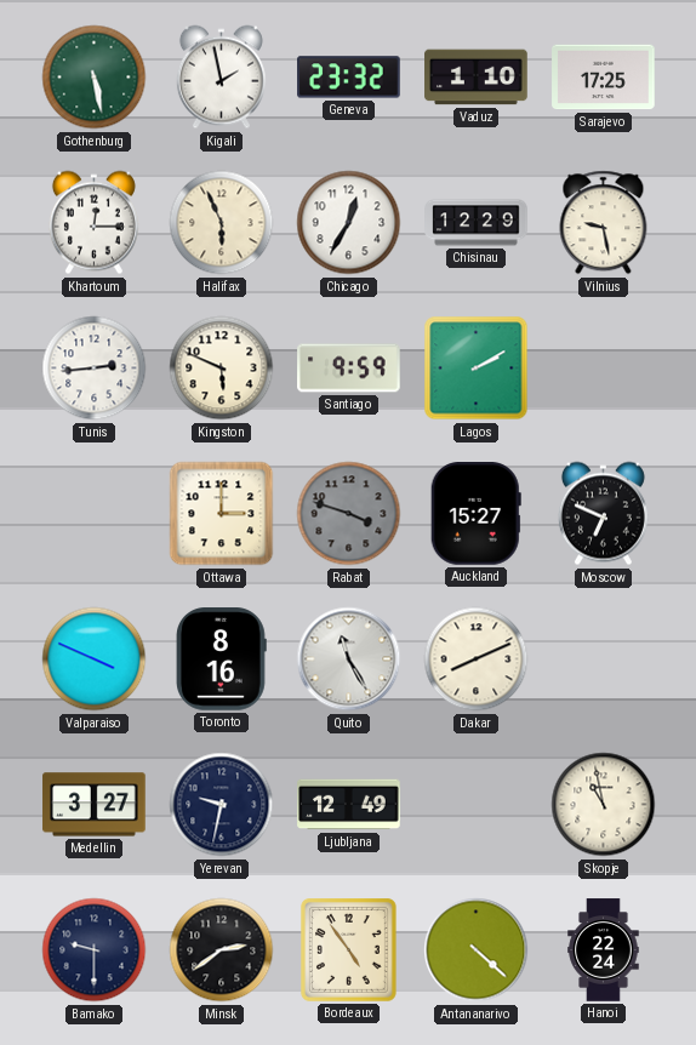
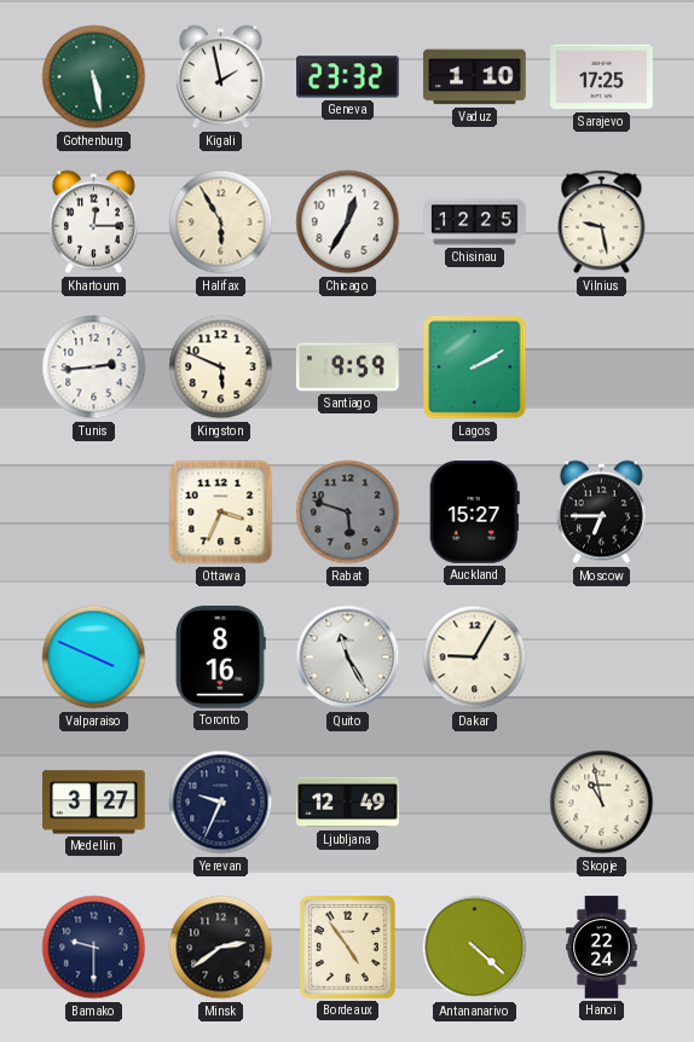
Halifax: 5:56 -> 5:55
Chisinau: 12:29 -> 12:25
Ottawa: 3:00 -> 3:34
Rabat: 3:48 -> 5:48
Moscow: 6:49 -> 6:45
Dakar: 8:11 -> 9:05
Yerevan: 9:32 -> 9:34
